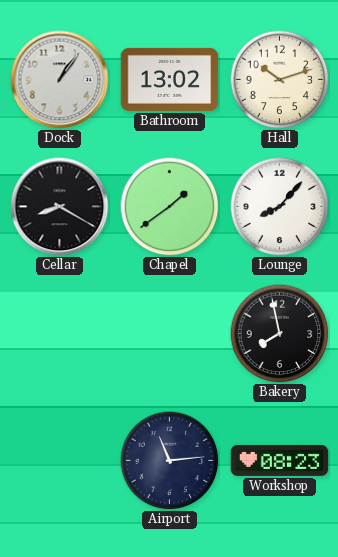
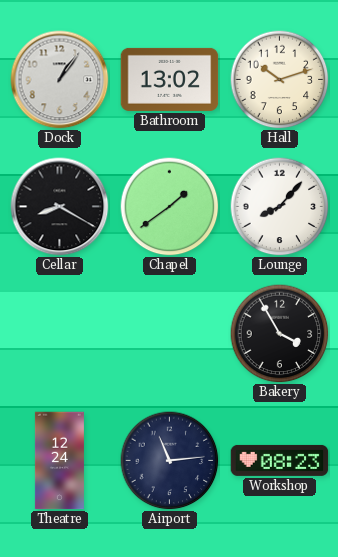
Bakery: 7:58 -> 3:55
Theatre: none -> 12:24
